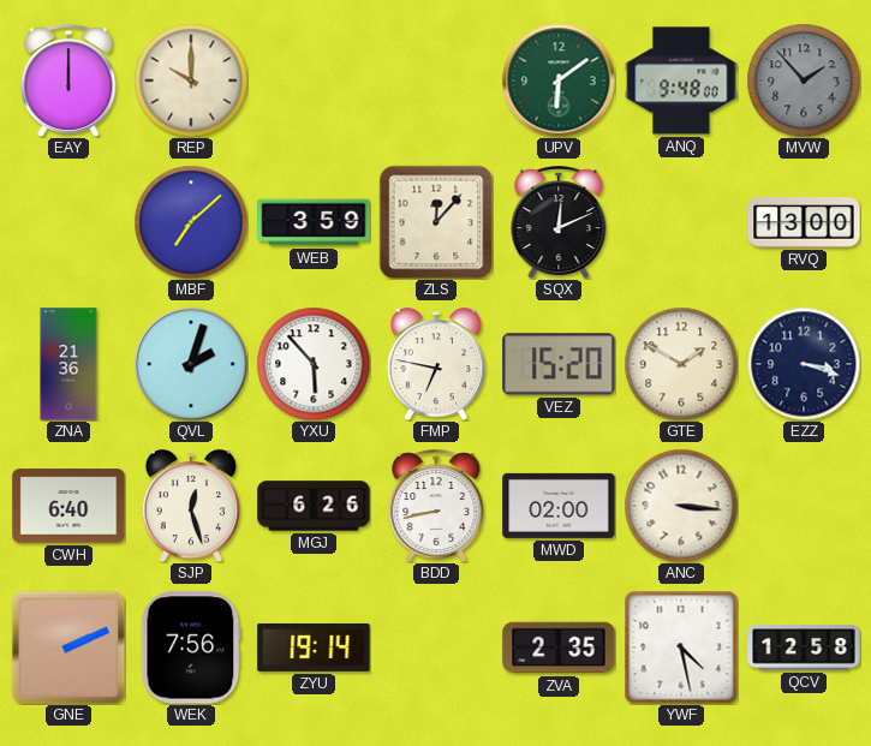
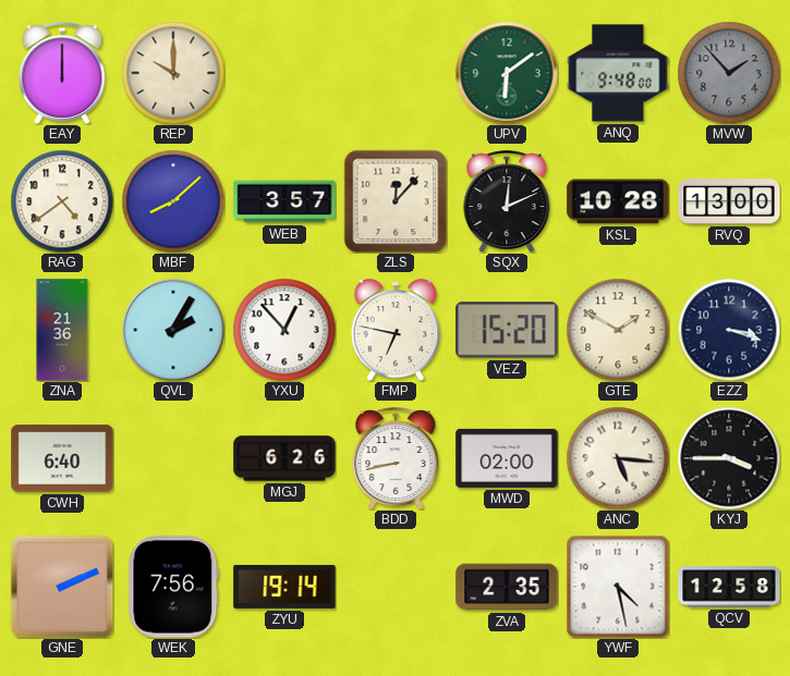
RAG: none -> 4:39
MBF: 7:08 -> 8:08
WEB: 3:59 -> 3:57
KSL: none -> 10:28
QVL: 2:03 -> 2:05
YXU: 5:53 -> 12:53
SJP: 12:27 -> none
ANC: 3:16 -> 5:16
KYJ: none -> 3:45
